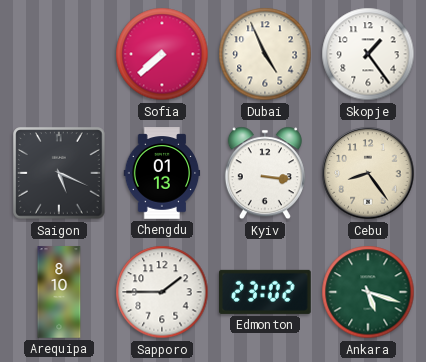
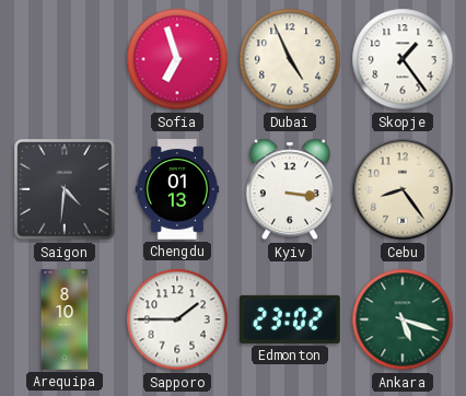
Sofia: 7:38 -> 6:57
Saigon: 5:19 -> 4:31
